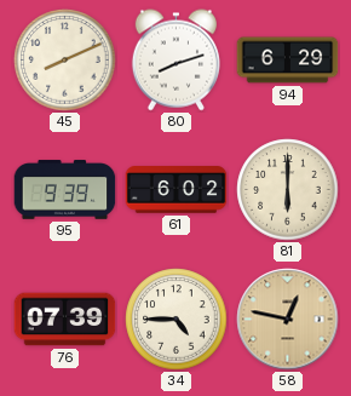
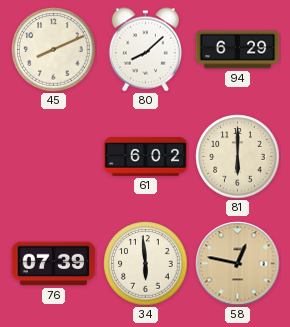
80: 8:12 -> 8:08
95: 9:39 -> none
34: 4:45 -> 5:59
